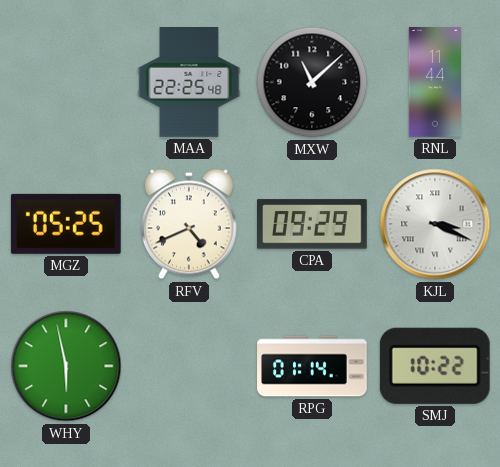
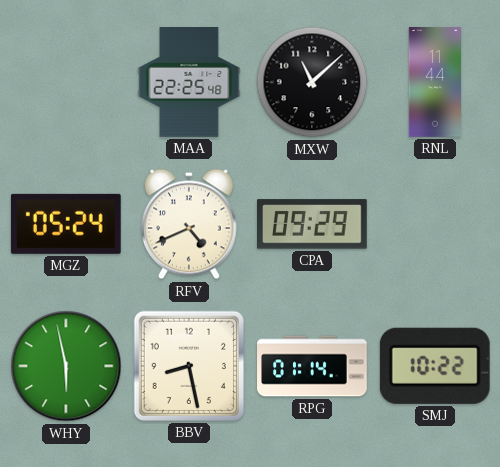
MGZ: 05:25 -> 05:24
KJL: 3:19 -> none
BBV: none -> 8:28
